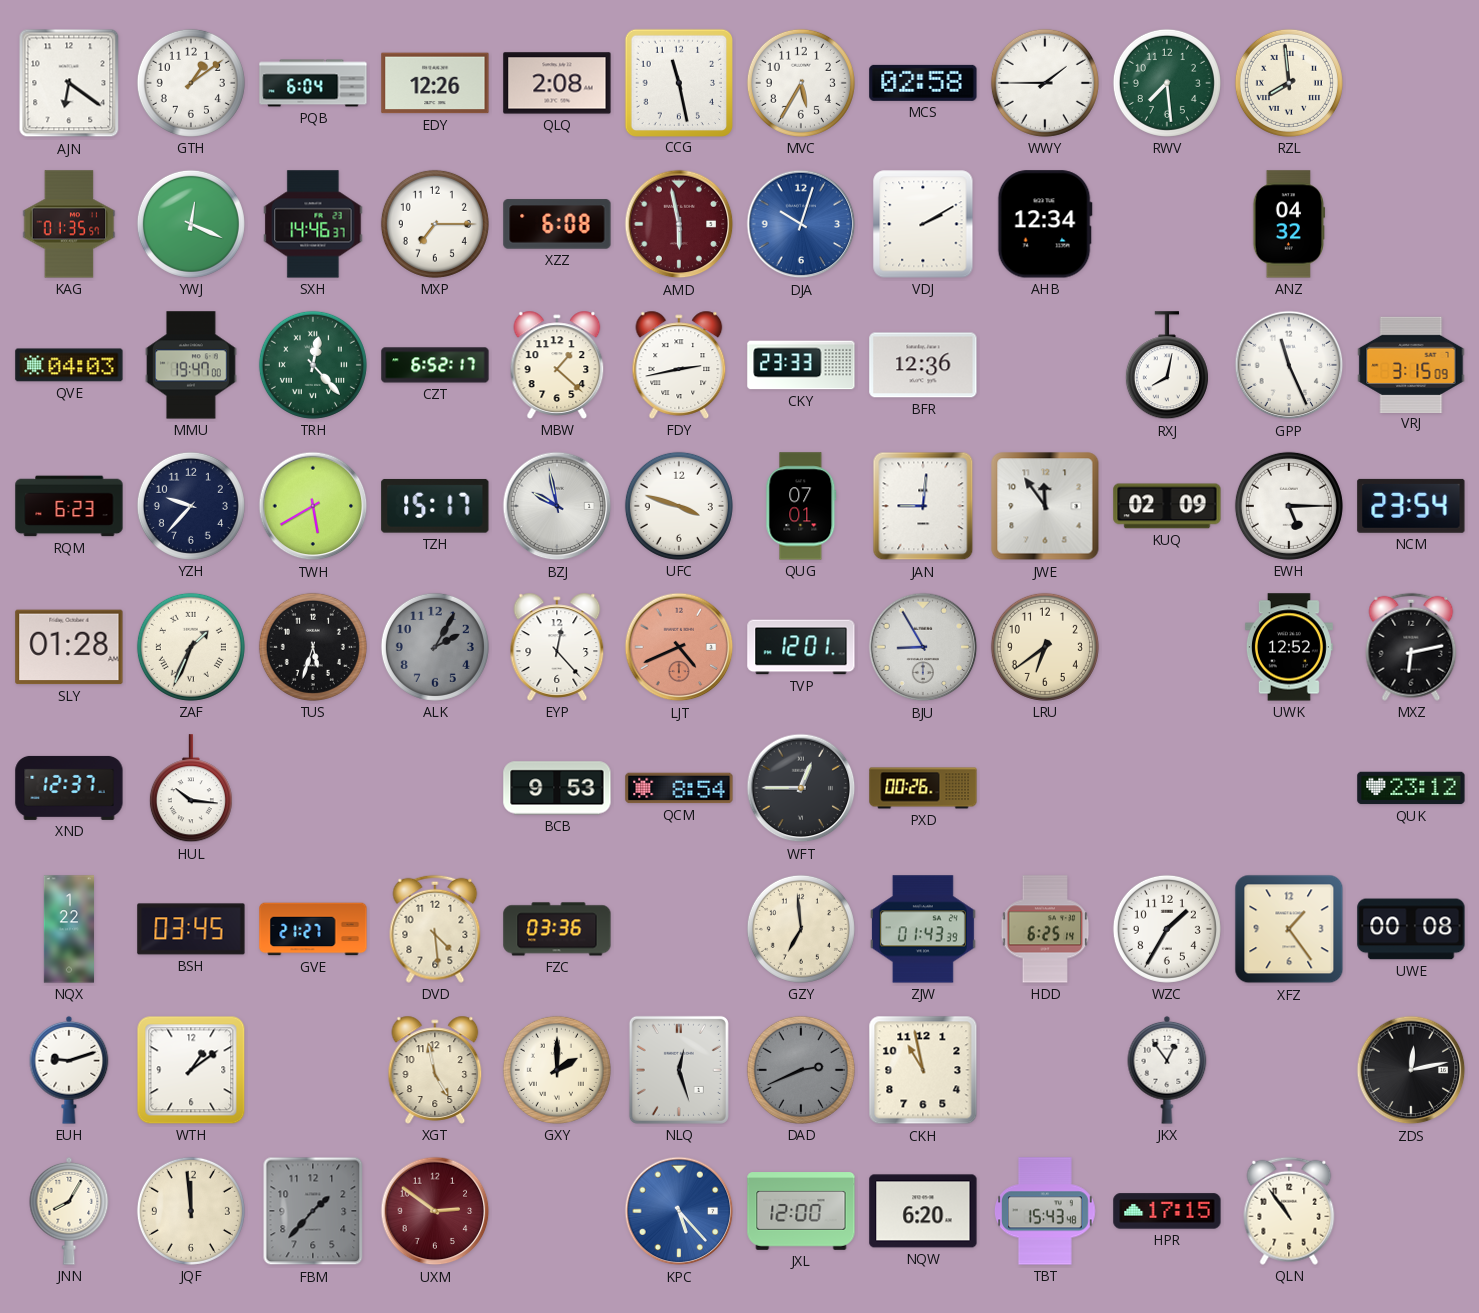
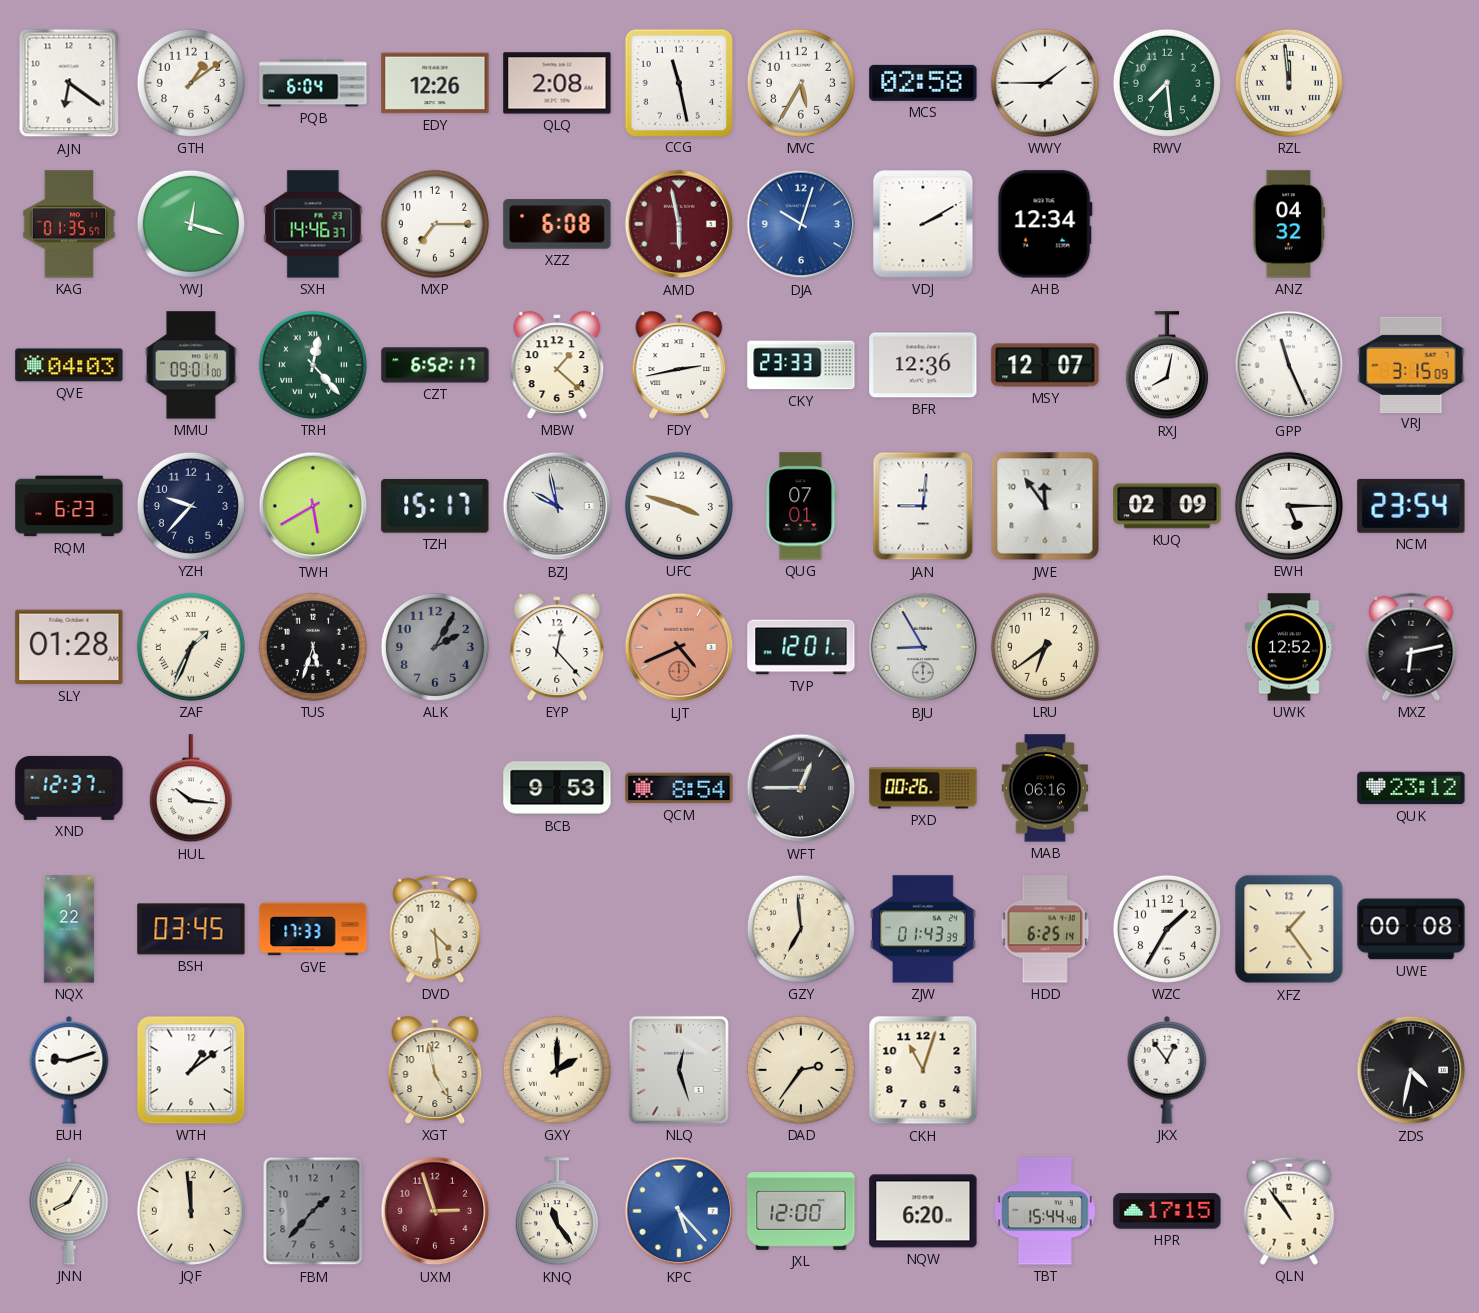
RZL: 7:59 -> 11:59
YWJ: 12:19 -> 12:18
MMU: 19:47 -> 09:01
MSY: none -> 12:07
MAB: none -> 06:16
GVE: 21:27 -> 17:33
FZC: 03:36 -> none
DAD: 2:41 -> 2:36
DAD dial: grey -> cream
CKH: 10:58 -> 11:03
ZDS: 12:13 -> 4:32
UXM: 2:51 -> 2:57
KNQ: none -> 11:24
TBT: 15:43 -> 15:44
